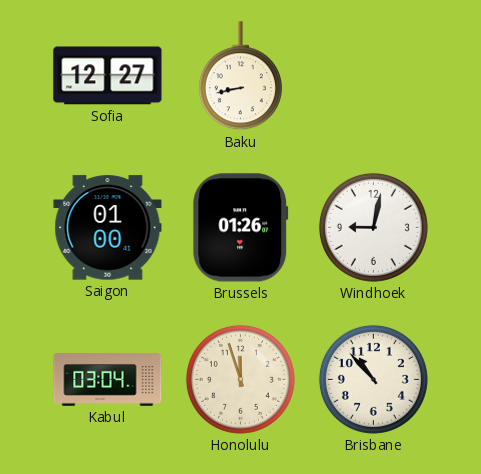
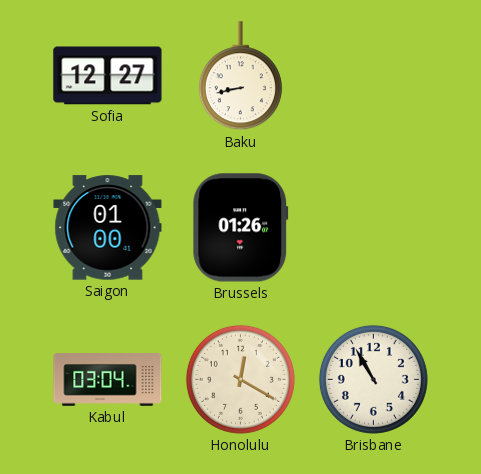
Windhoek: 9:02 -> none
Honolulu: 11:57 -> 12:20
Brisbane: 10:53 -> 10:55
